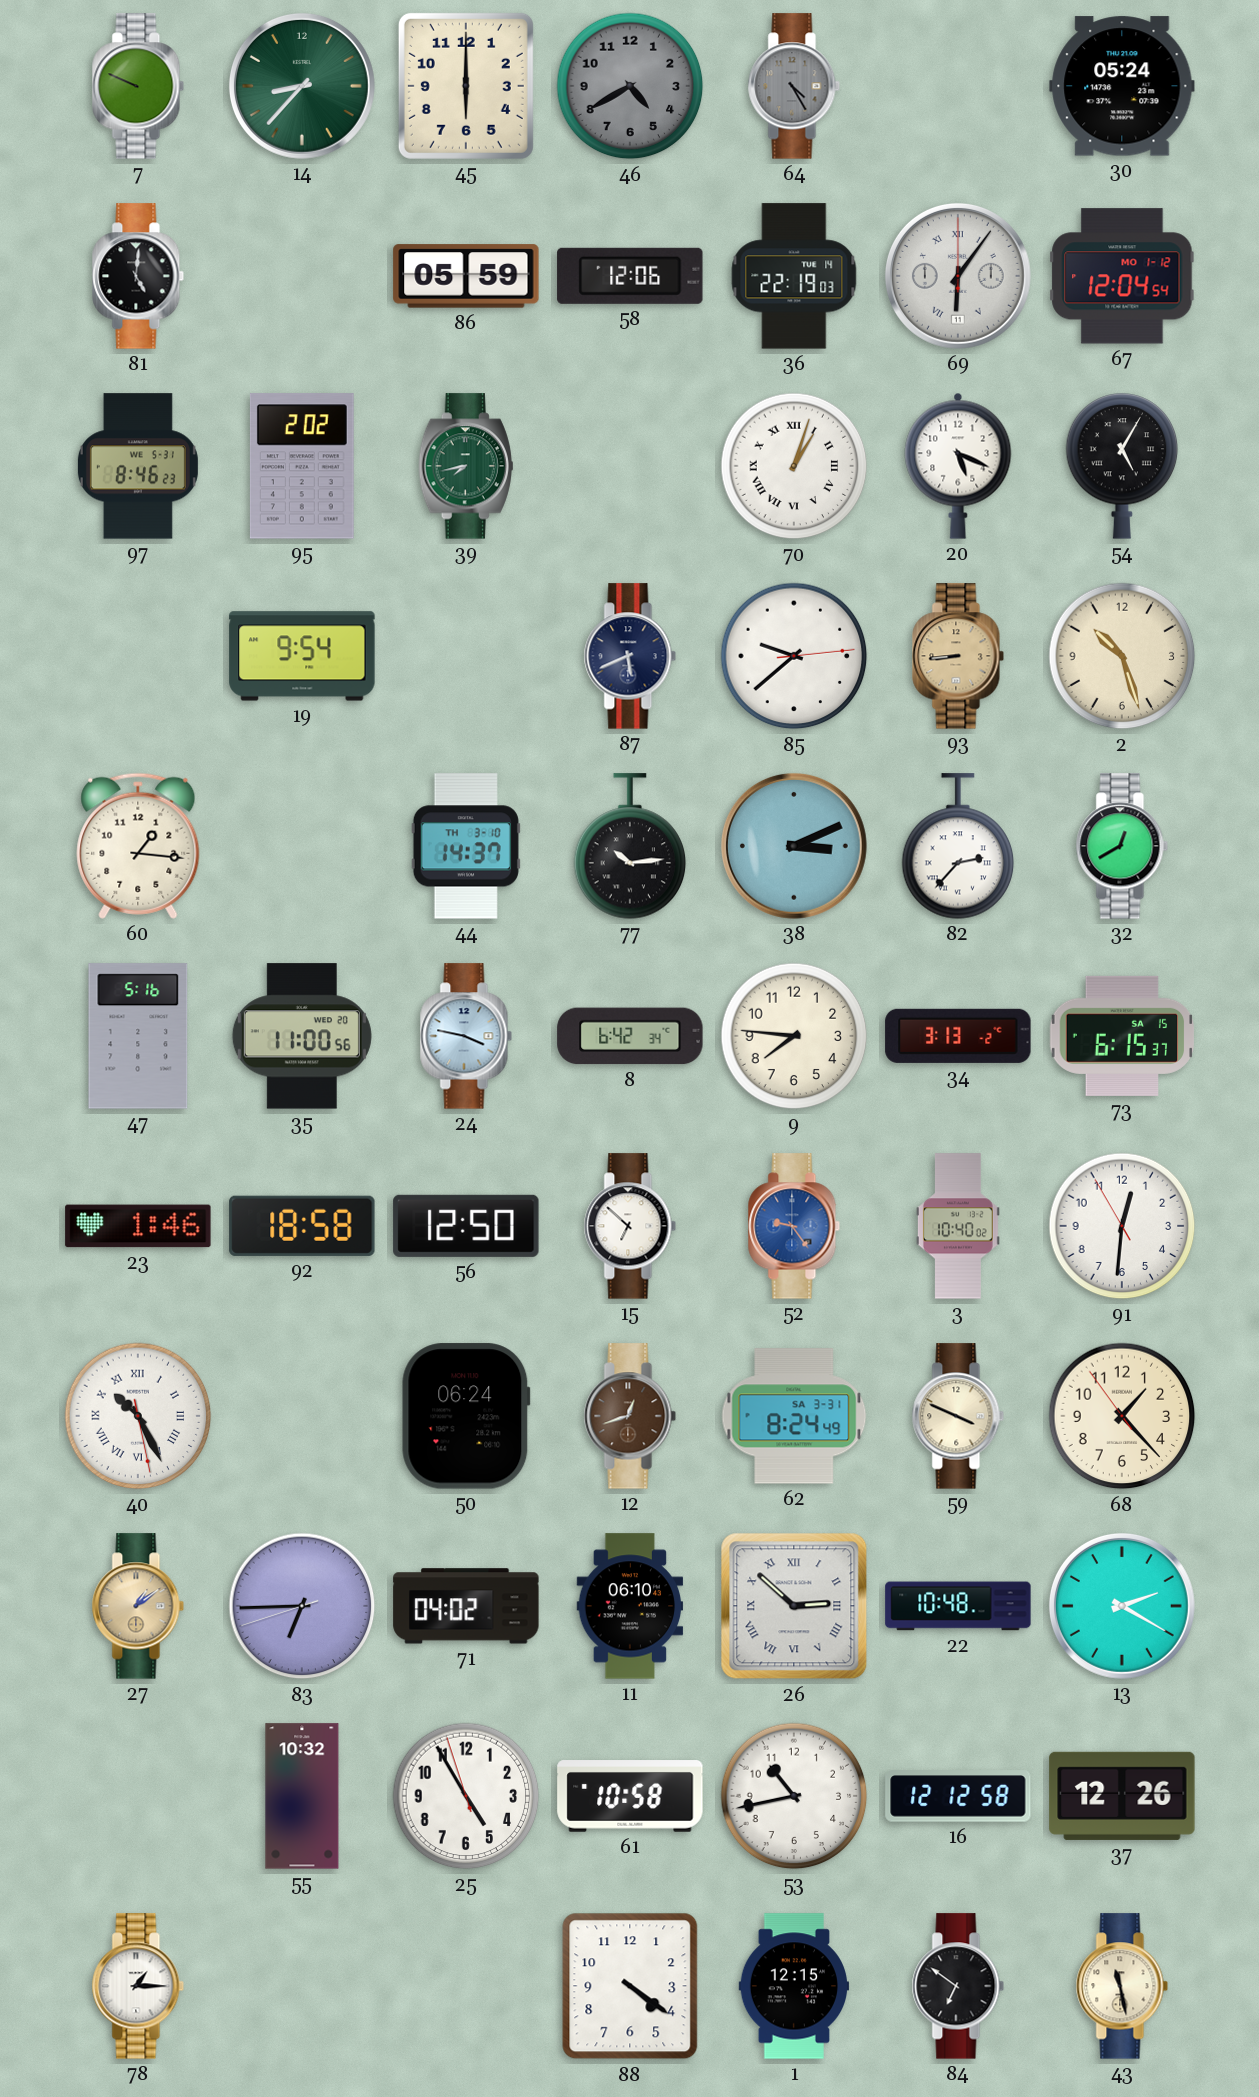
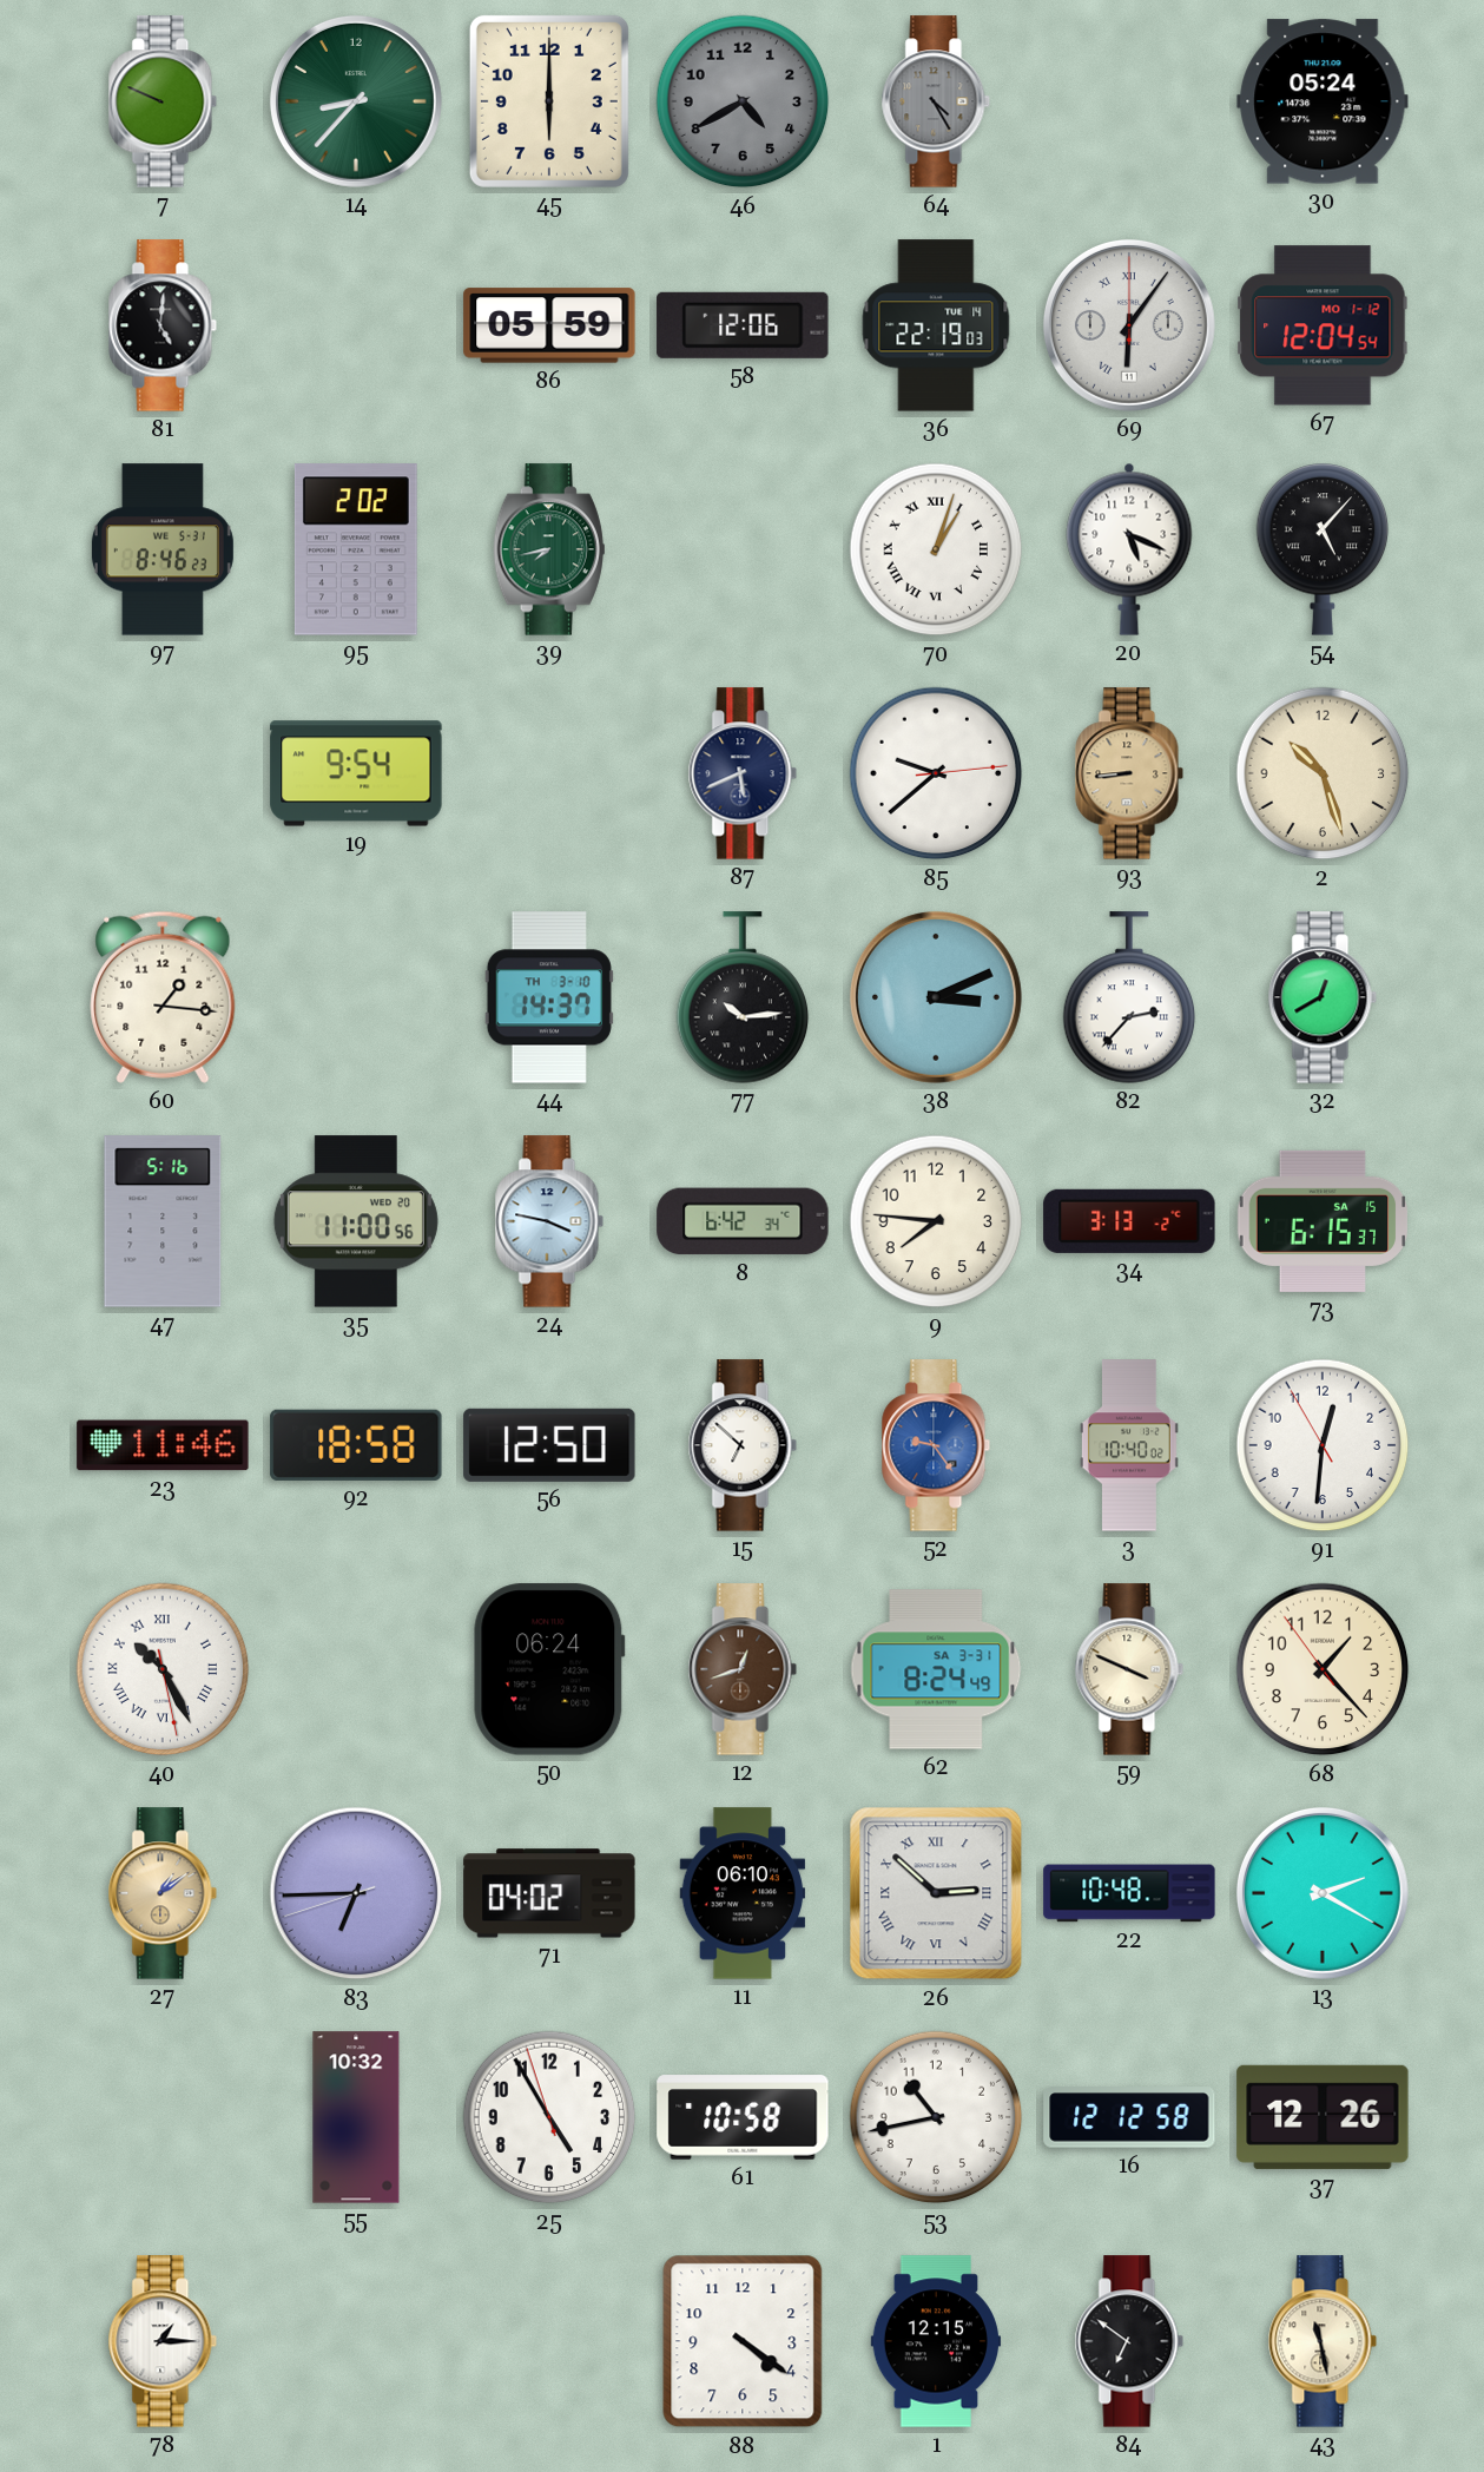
54: 5:05 -> 5:07
23: 1:46 -> 11:46
